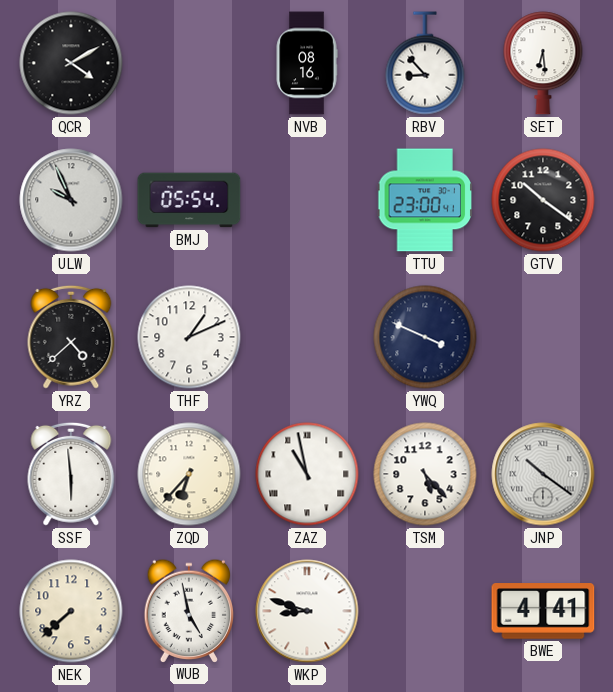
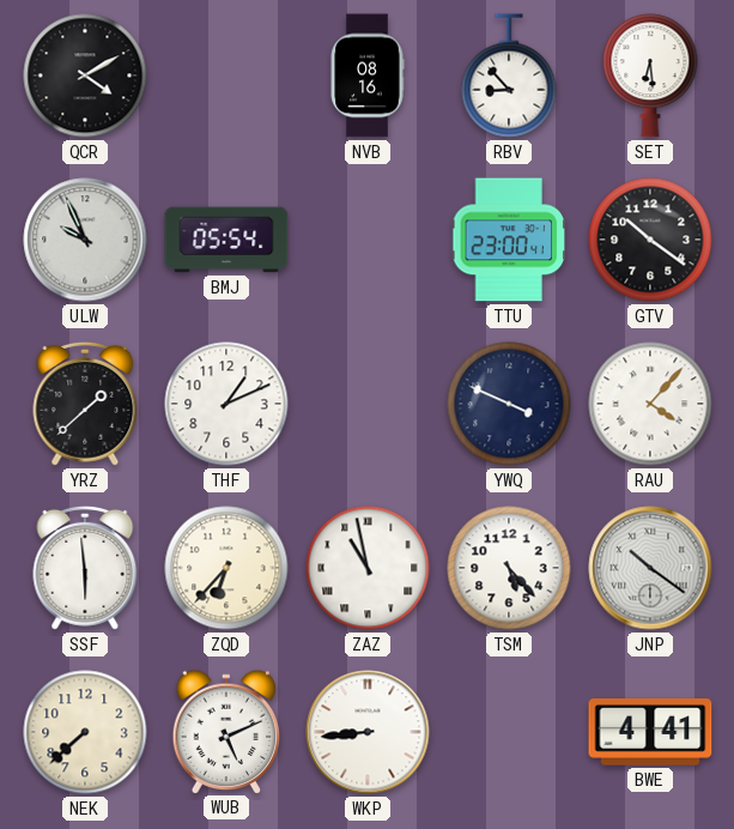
YRZ: 4:38 -> 1:38
RAU: none -> 4:07
WUB: 4:58 -> 5:11
WKP: 8:48 -> 8:44
